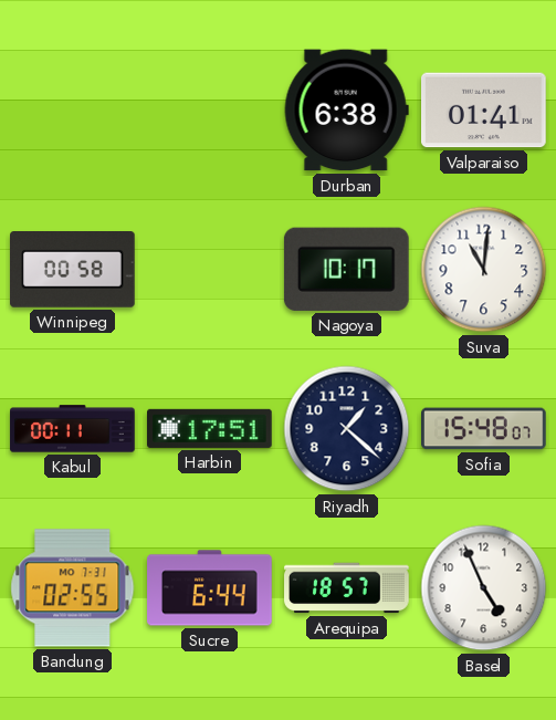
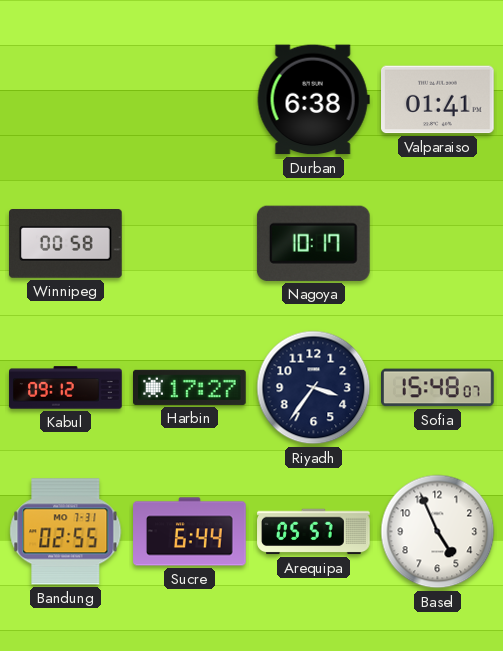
Suva: 11:01 -> none
Kabul: 00:11 -> 09:12
Harbin: 17:51 -> 17:27
Riyadh: 1:22 -> 3:36
Arequipa: 18:57 -> 05:57
